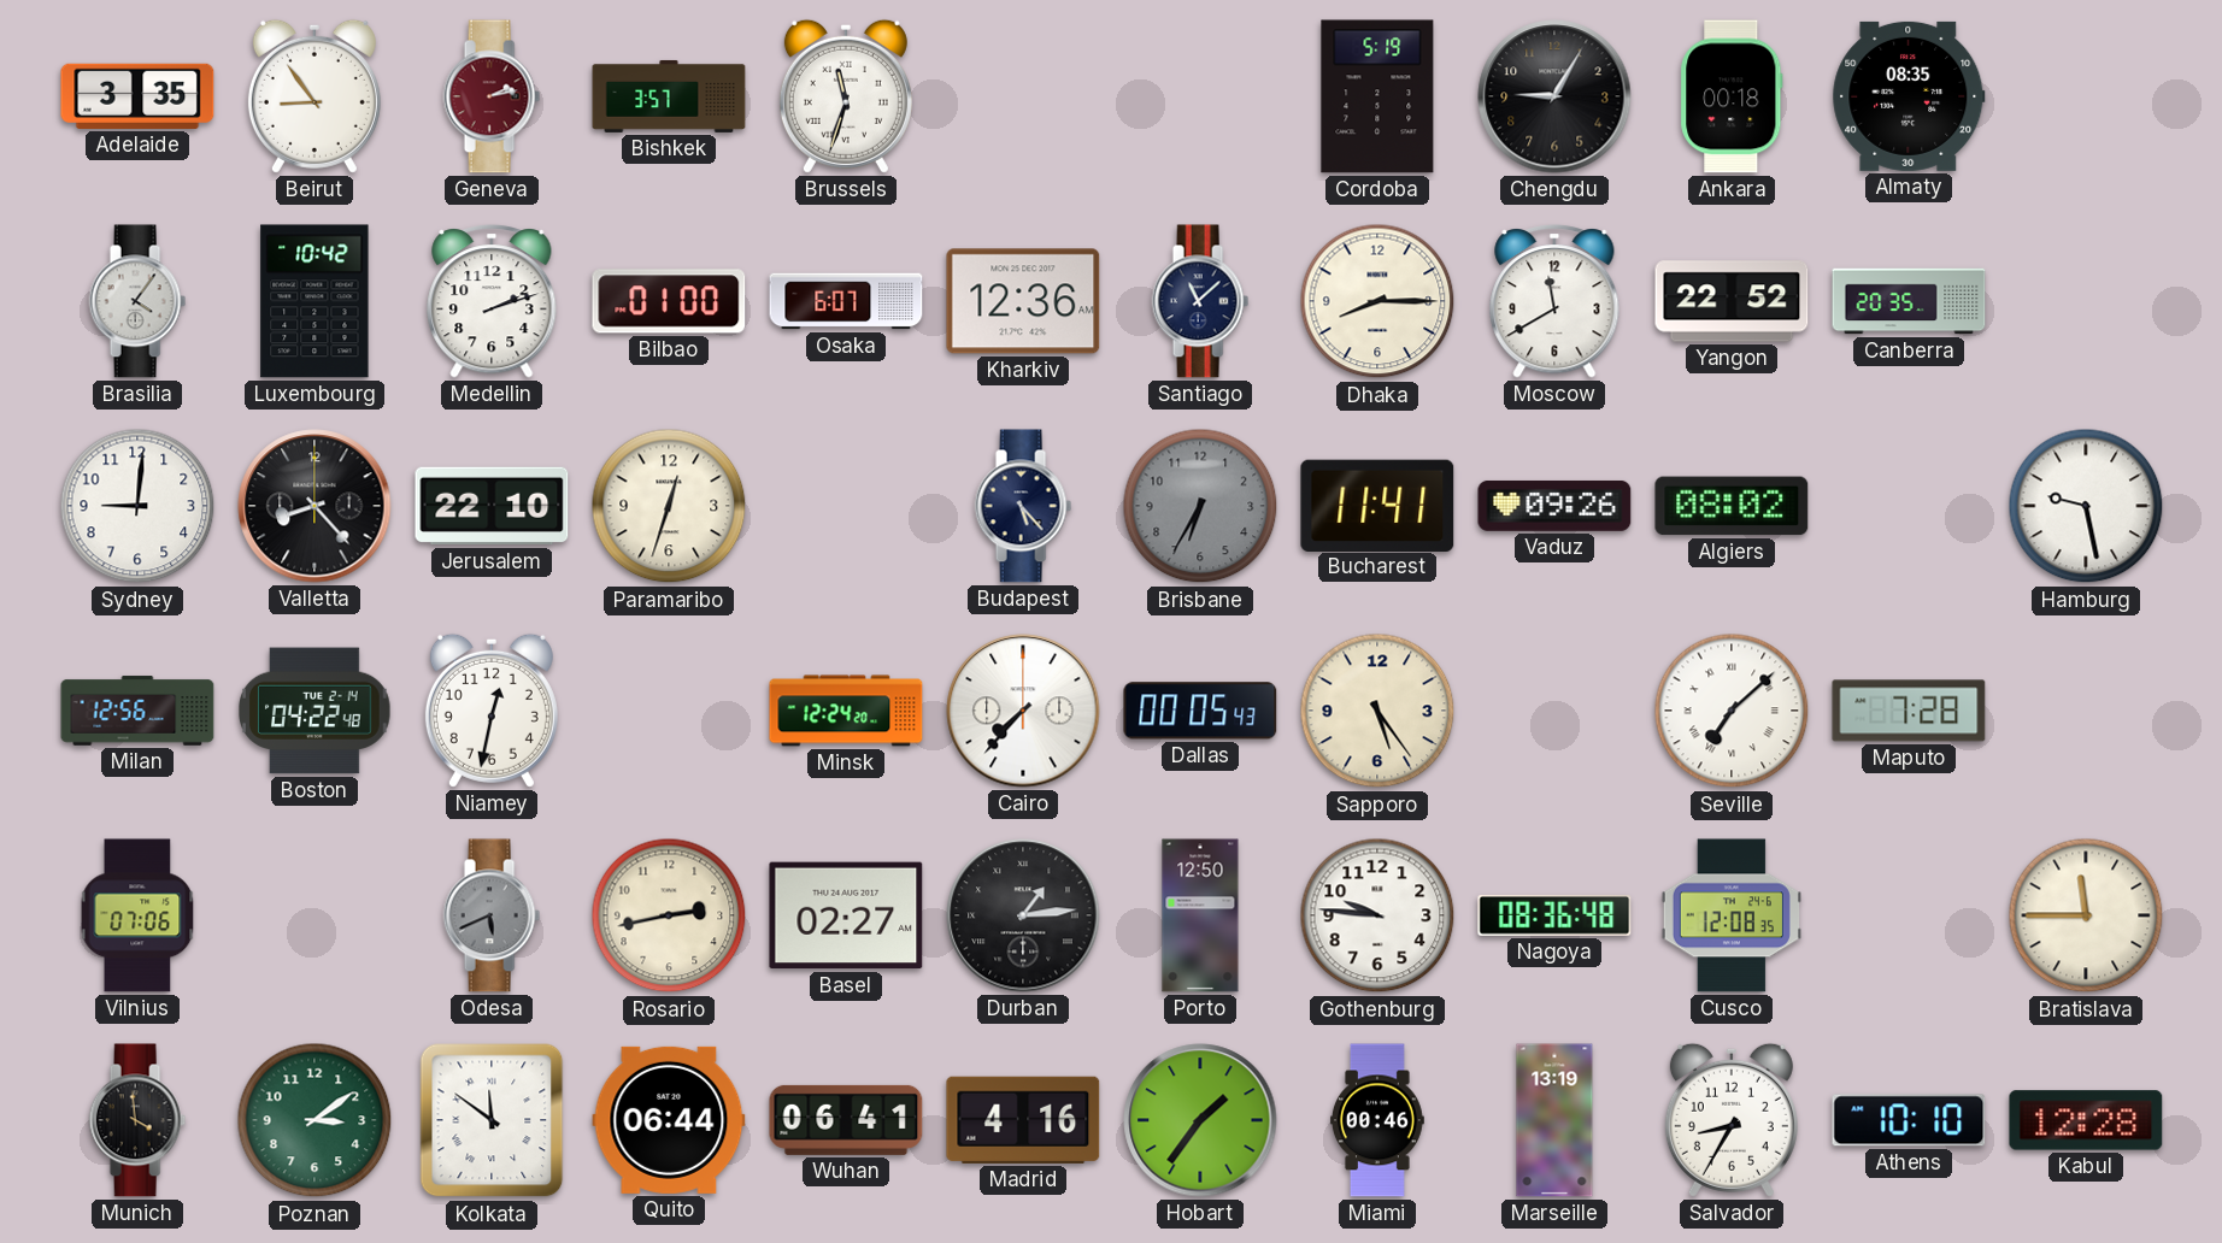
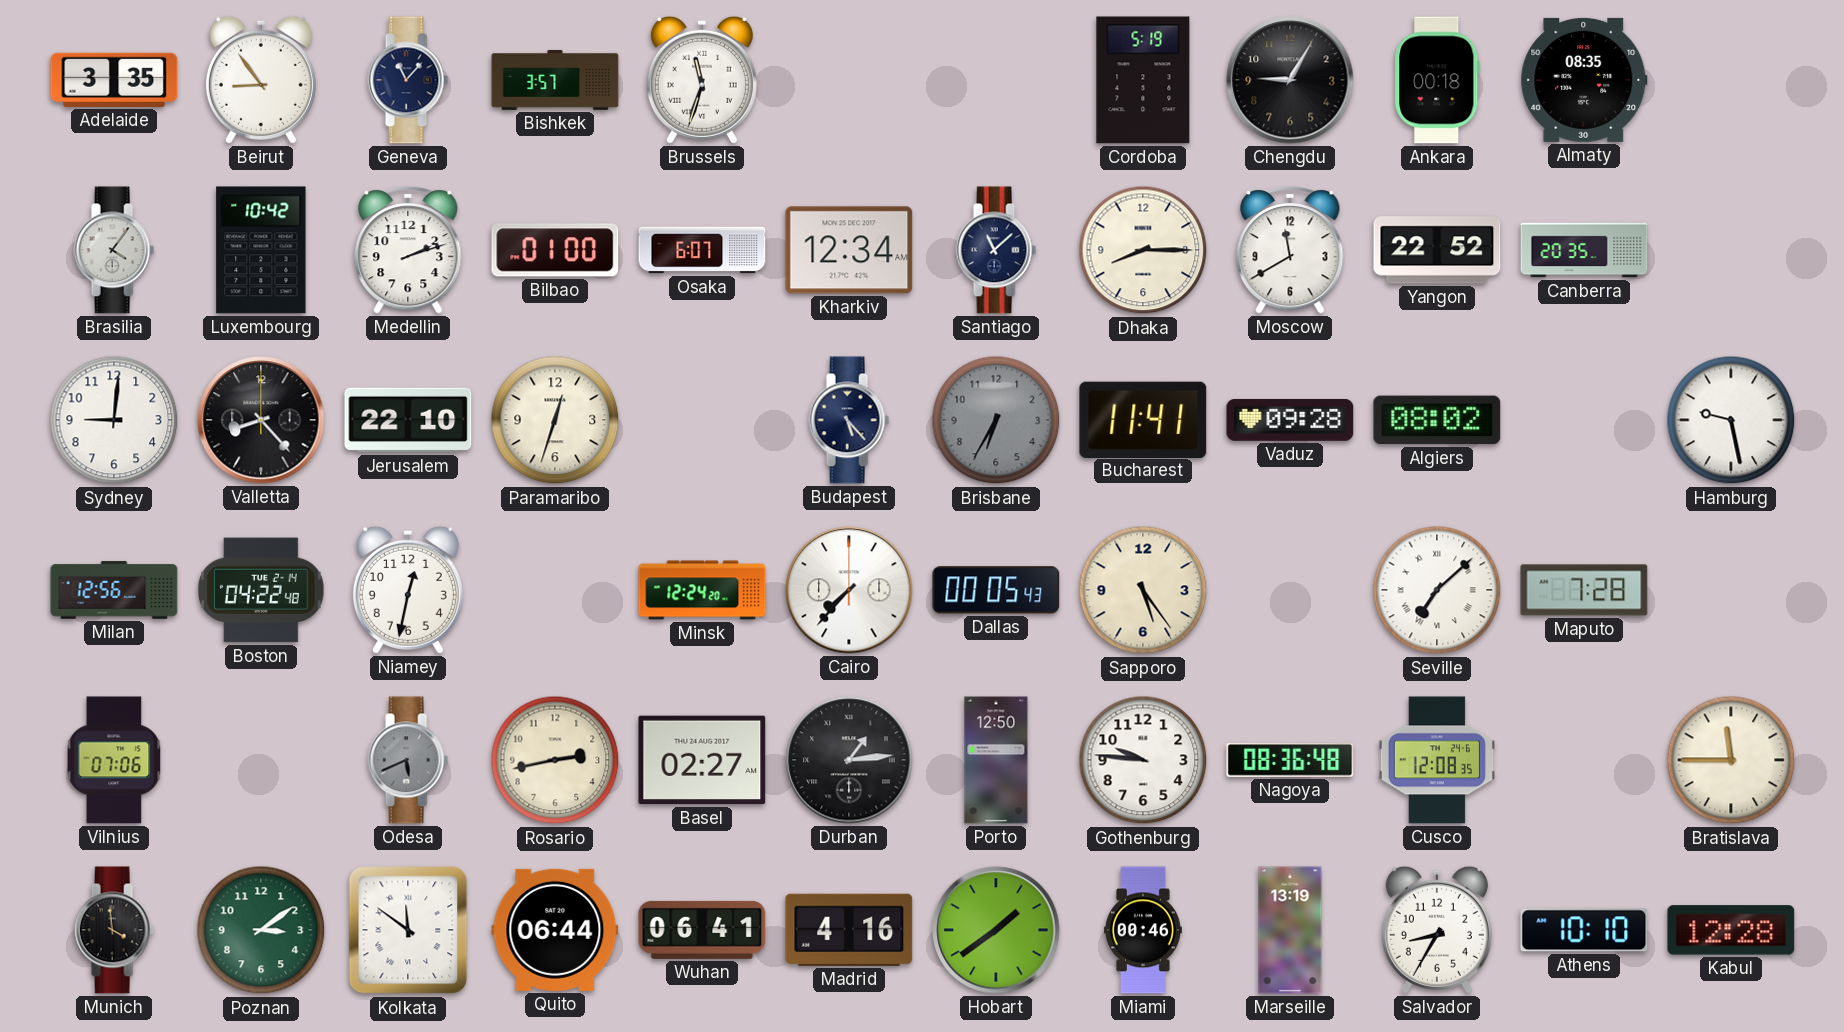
Geneva: 2:13 -> 11:07
Geneva dial: burgundy -> navy
Kharkiv: 12:36 -> 12:34
Vaduz: 09:26 -> 09:28
Hobart: 1:36 -> 1:39
